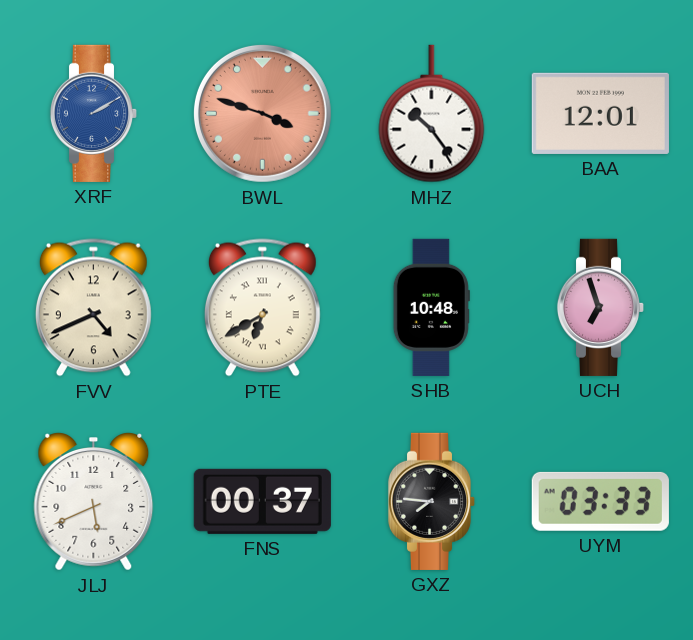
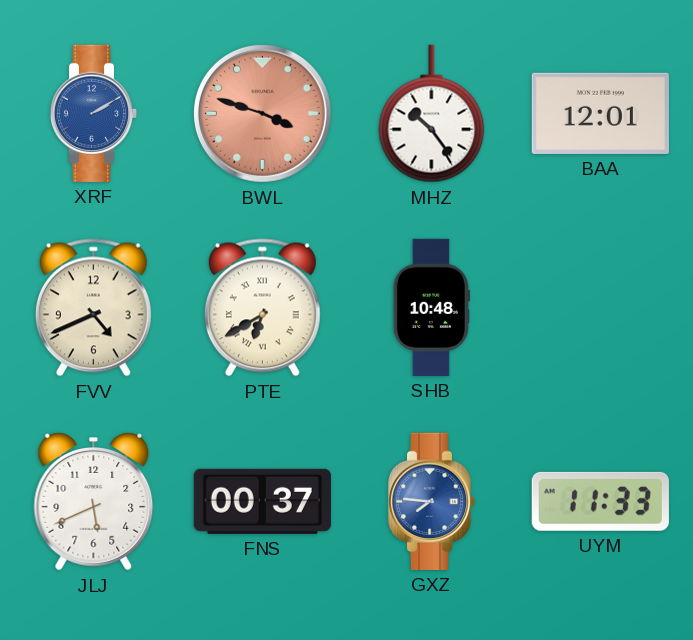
UCH: 6:57 -> none
GXZ dial: black -> blue
UYM: 03:33 -> 11:33
